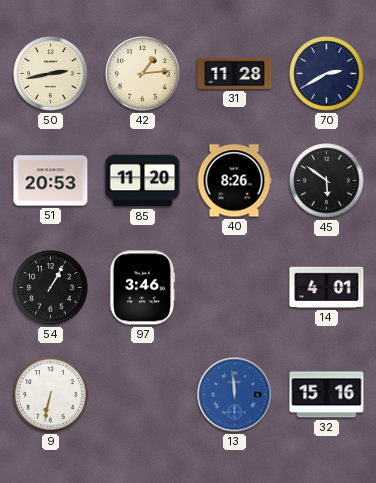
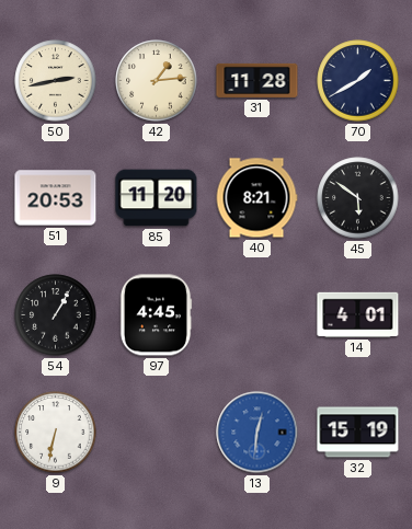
70: 2:40 -> 1:40
40: 8:26 -> 8:21
97: 3:46 -> 4:45
13: 11:59 -> 12:31
32: 15:16 -> 15:19
